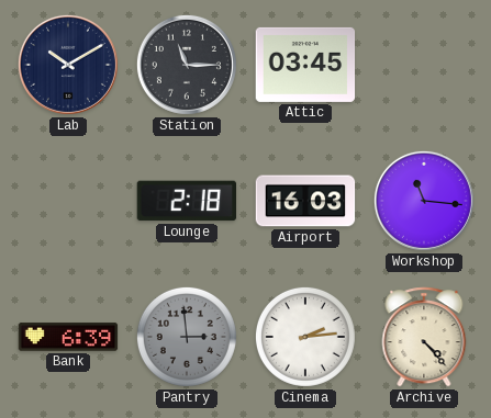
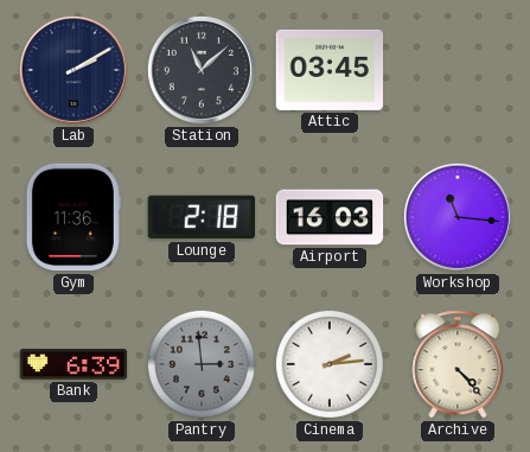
Lab: 10:10 -> 2:10
Station: 11:15 -> 11:08
Gym: none -> 11:36
